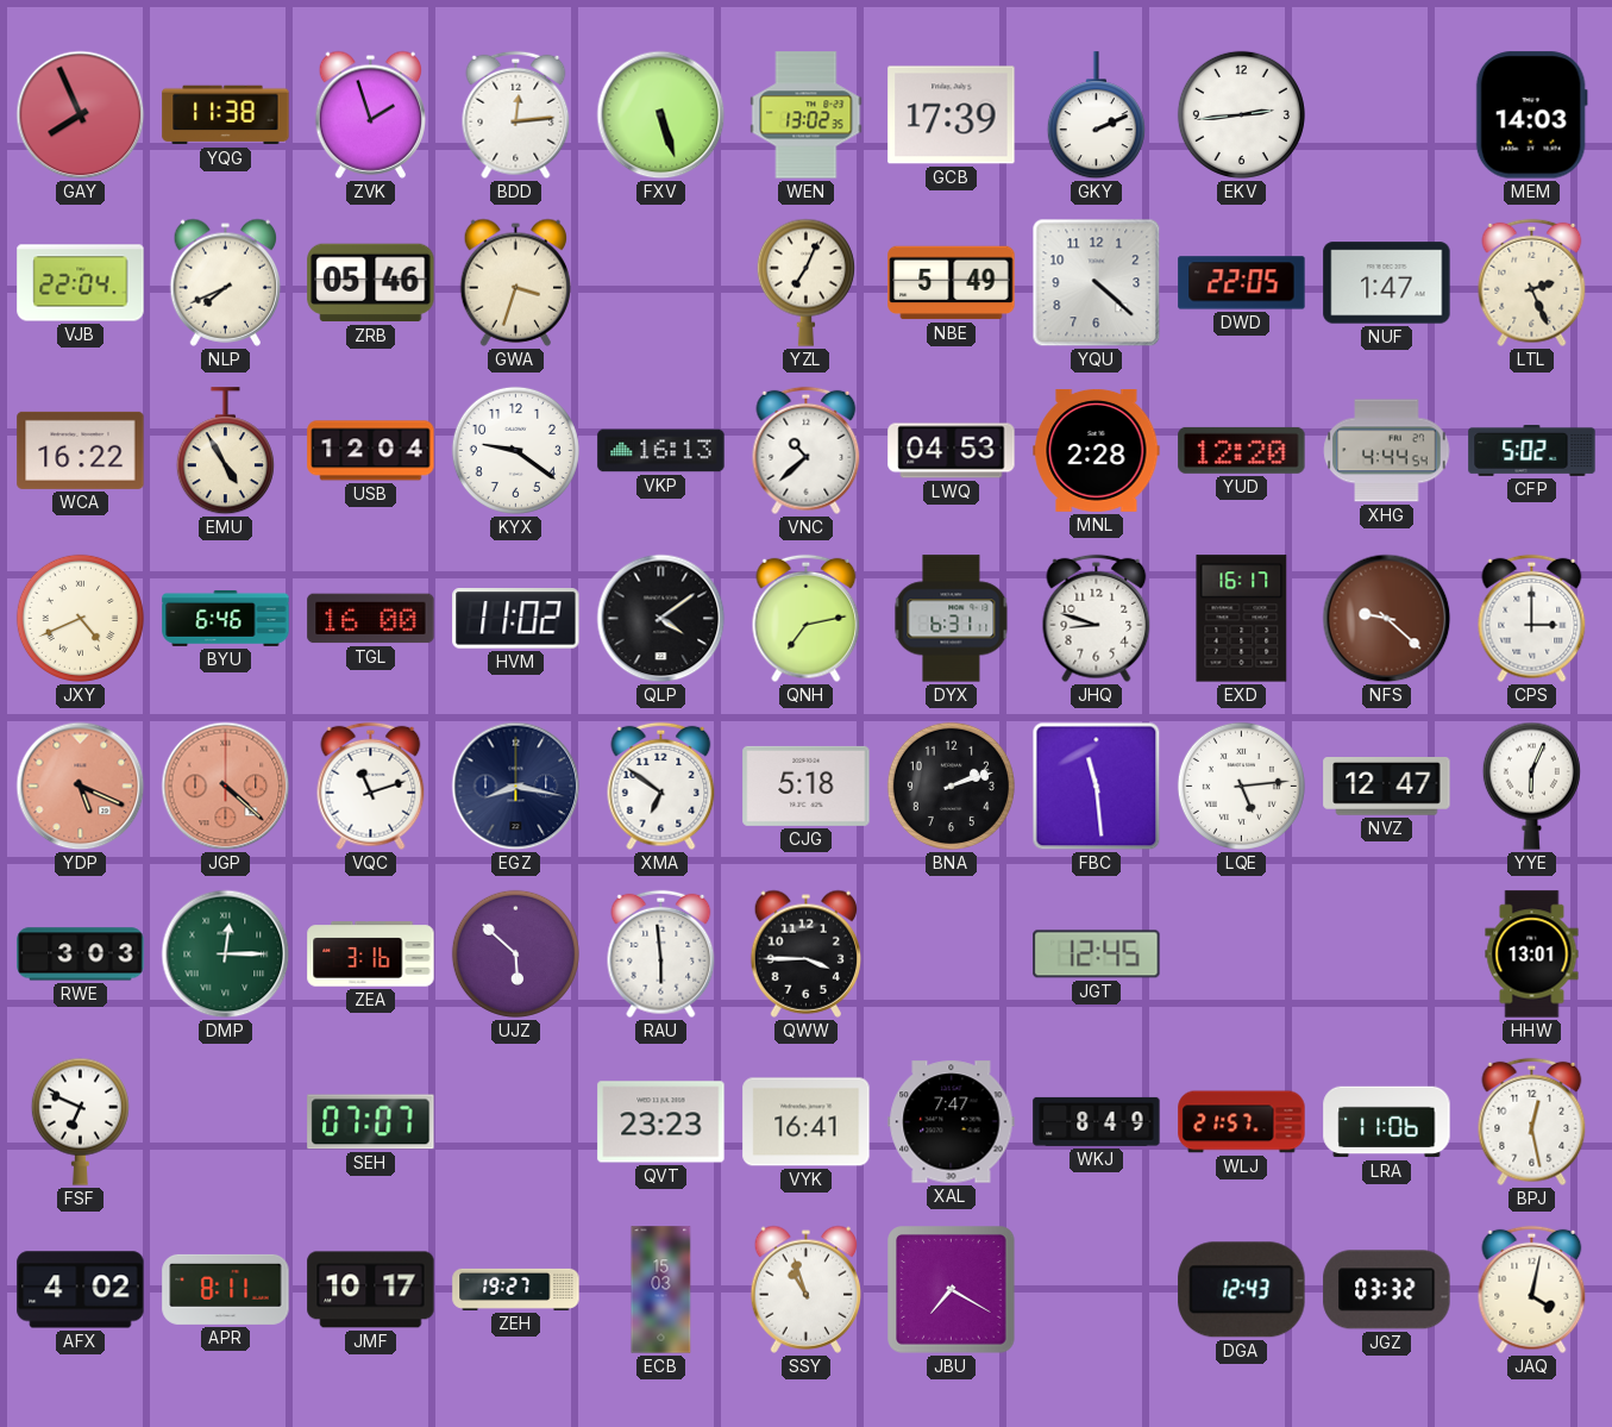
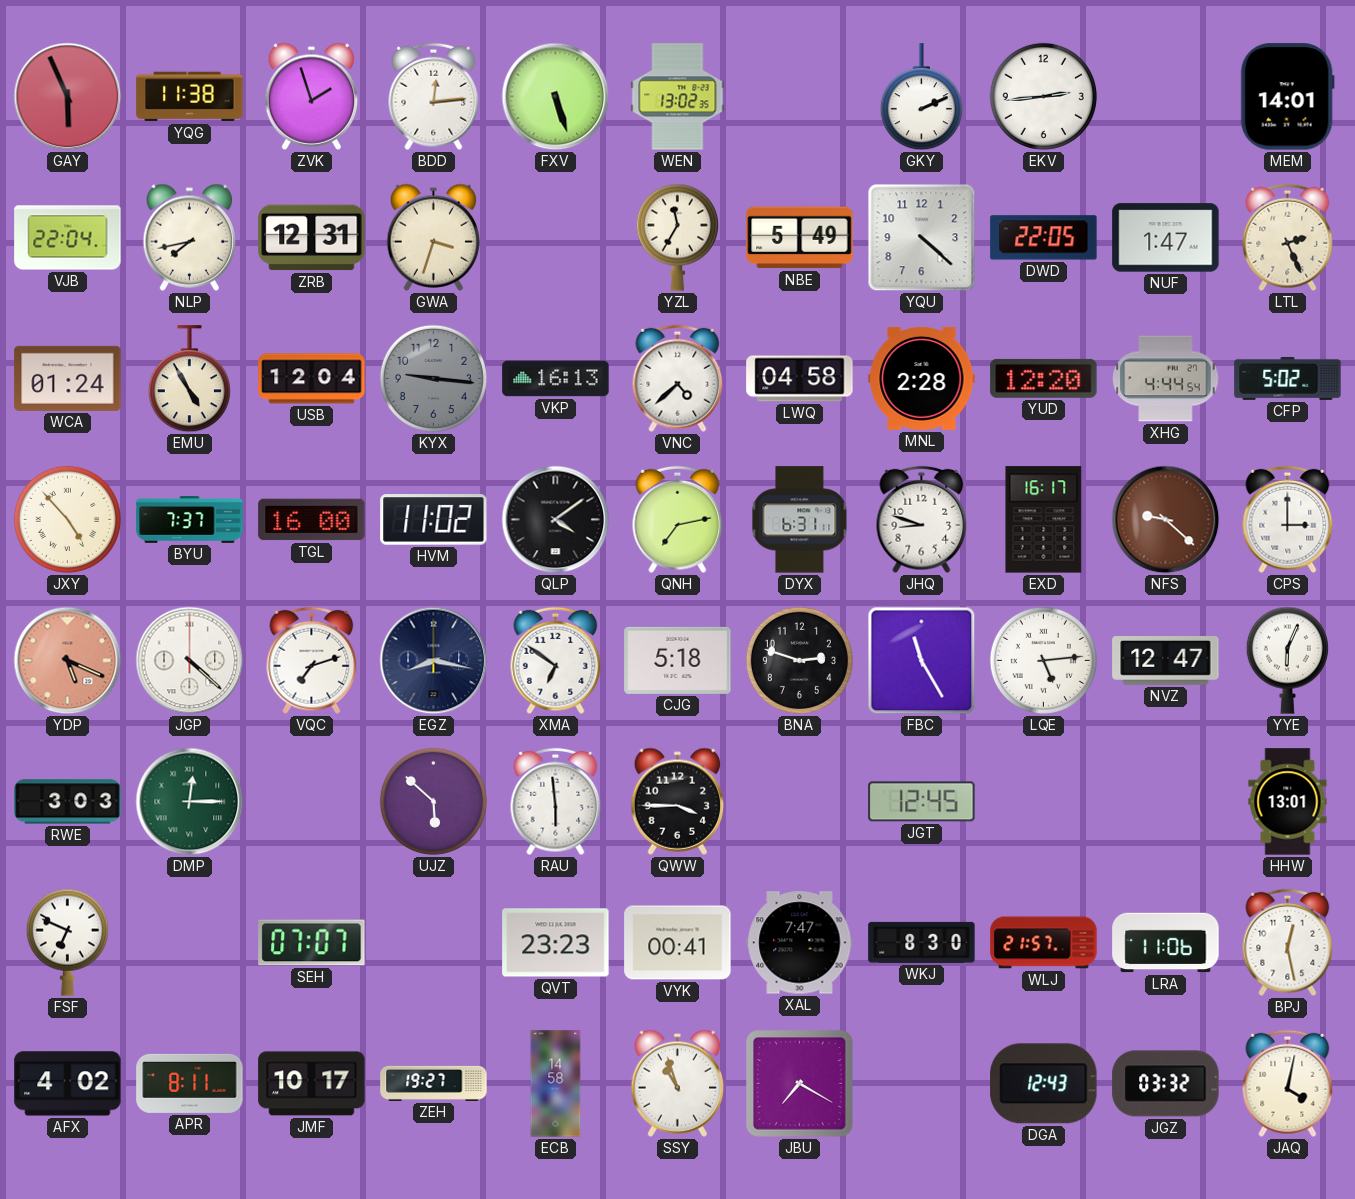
GAY: 7:56 -> 5:56
GCB: 17:39 -> none
MEM: 14:03 -> 14:01
NLP: 7:41 -> 7:43
ZRB: 05:46 -> 12:31
YZL: 7:04 -> 11:35
WCA: 16:22 -> 01:24
KYX: 9:21 -> 9:16
KYX dial: white -> grey
VNC: 10:38 -> 4:38
LWQ: 04:53 -> 04:58
JXY: 4:41 -> 4:53
BYU: 6:46 -> 7:37
JGP dial: salmon -> white
VQC: 11:12 -> 7:12
BNA: 2:12 -> 2:48
FBC: 11:29 -> 11:25
ZEA: 3:16 -> none
VYK: 16:41 -> 00:41
WKJ: 8:49 -> 8:30
ECB: 15:03 -> 14:58
